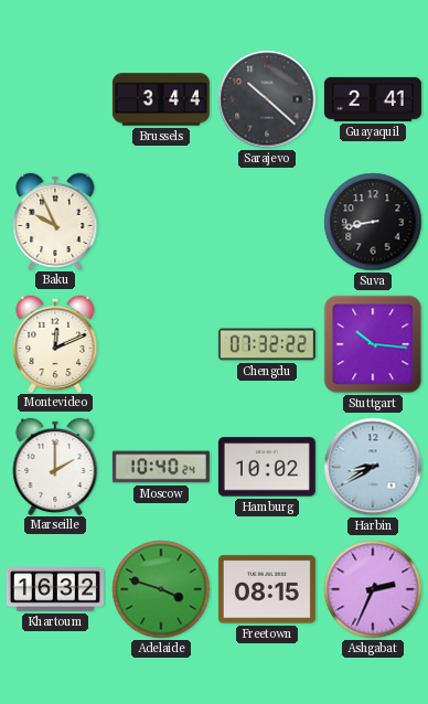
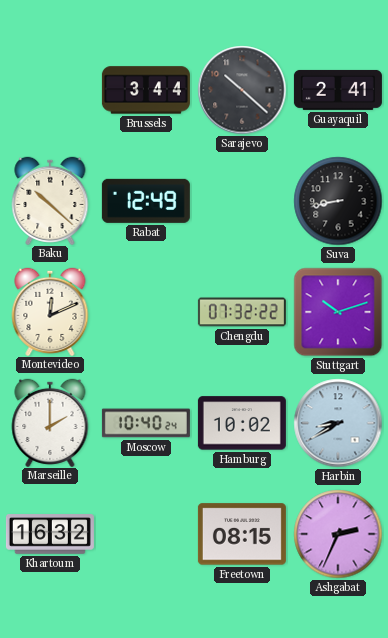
Baku: 9:56 -> 10:22
Rabat: none -> 12:49
Stuttgart: 10:16 -> 10:12
Adelaide: 3:48 -> none
